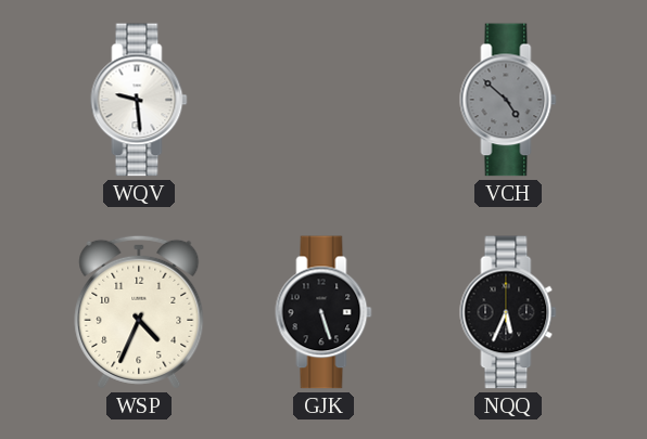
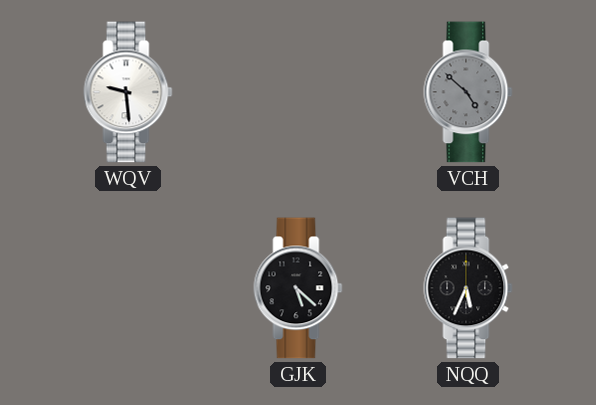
WSP: 4:34 -> none
GJK: 5:27 -> 5:22
